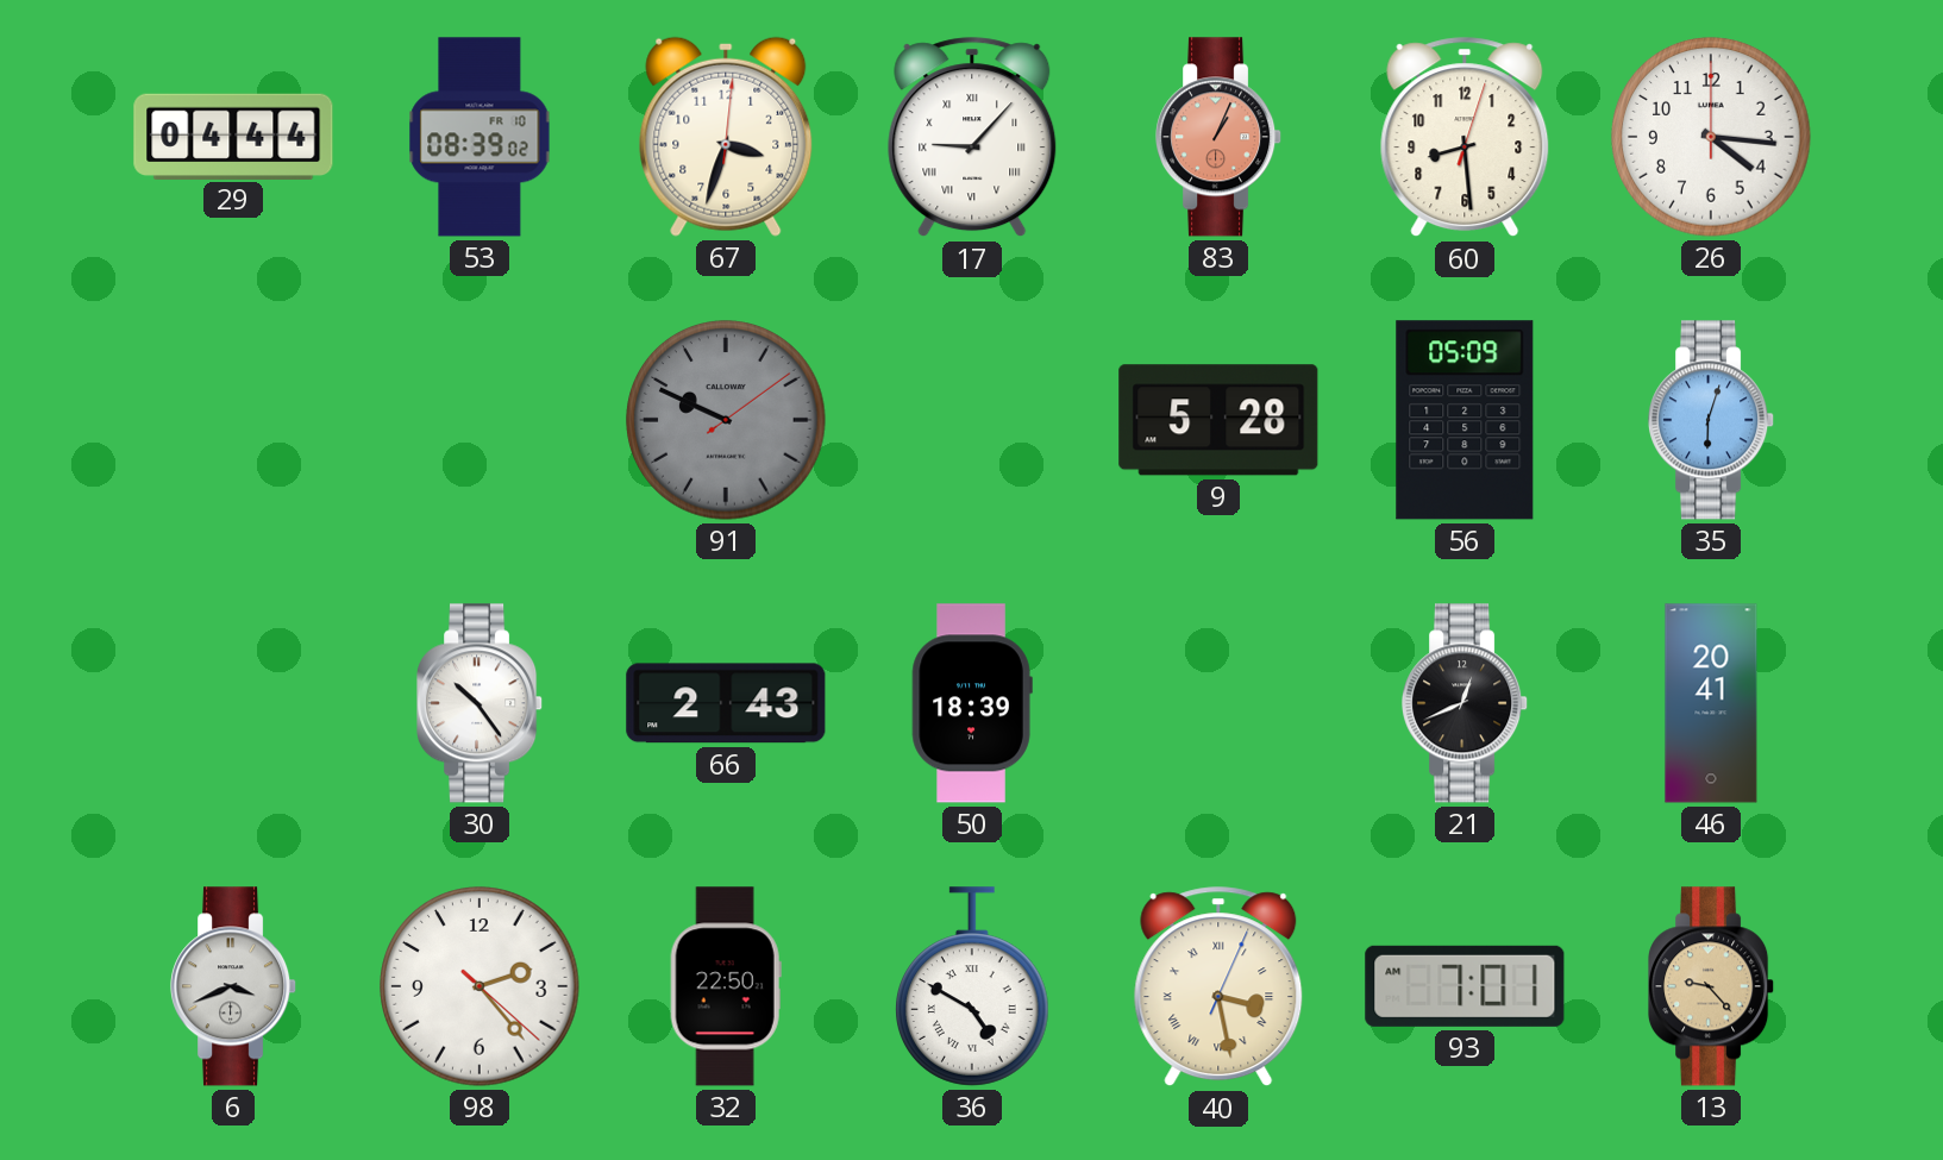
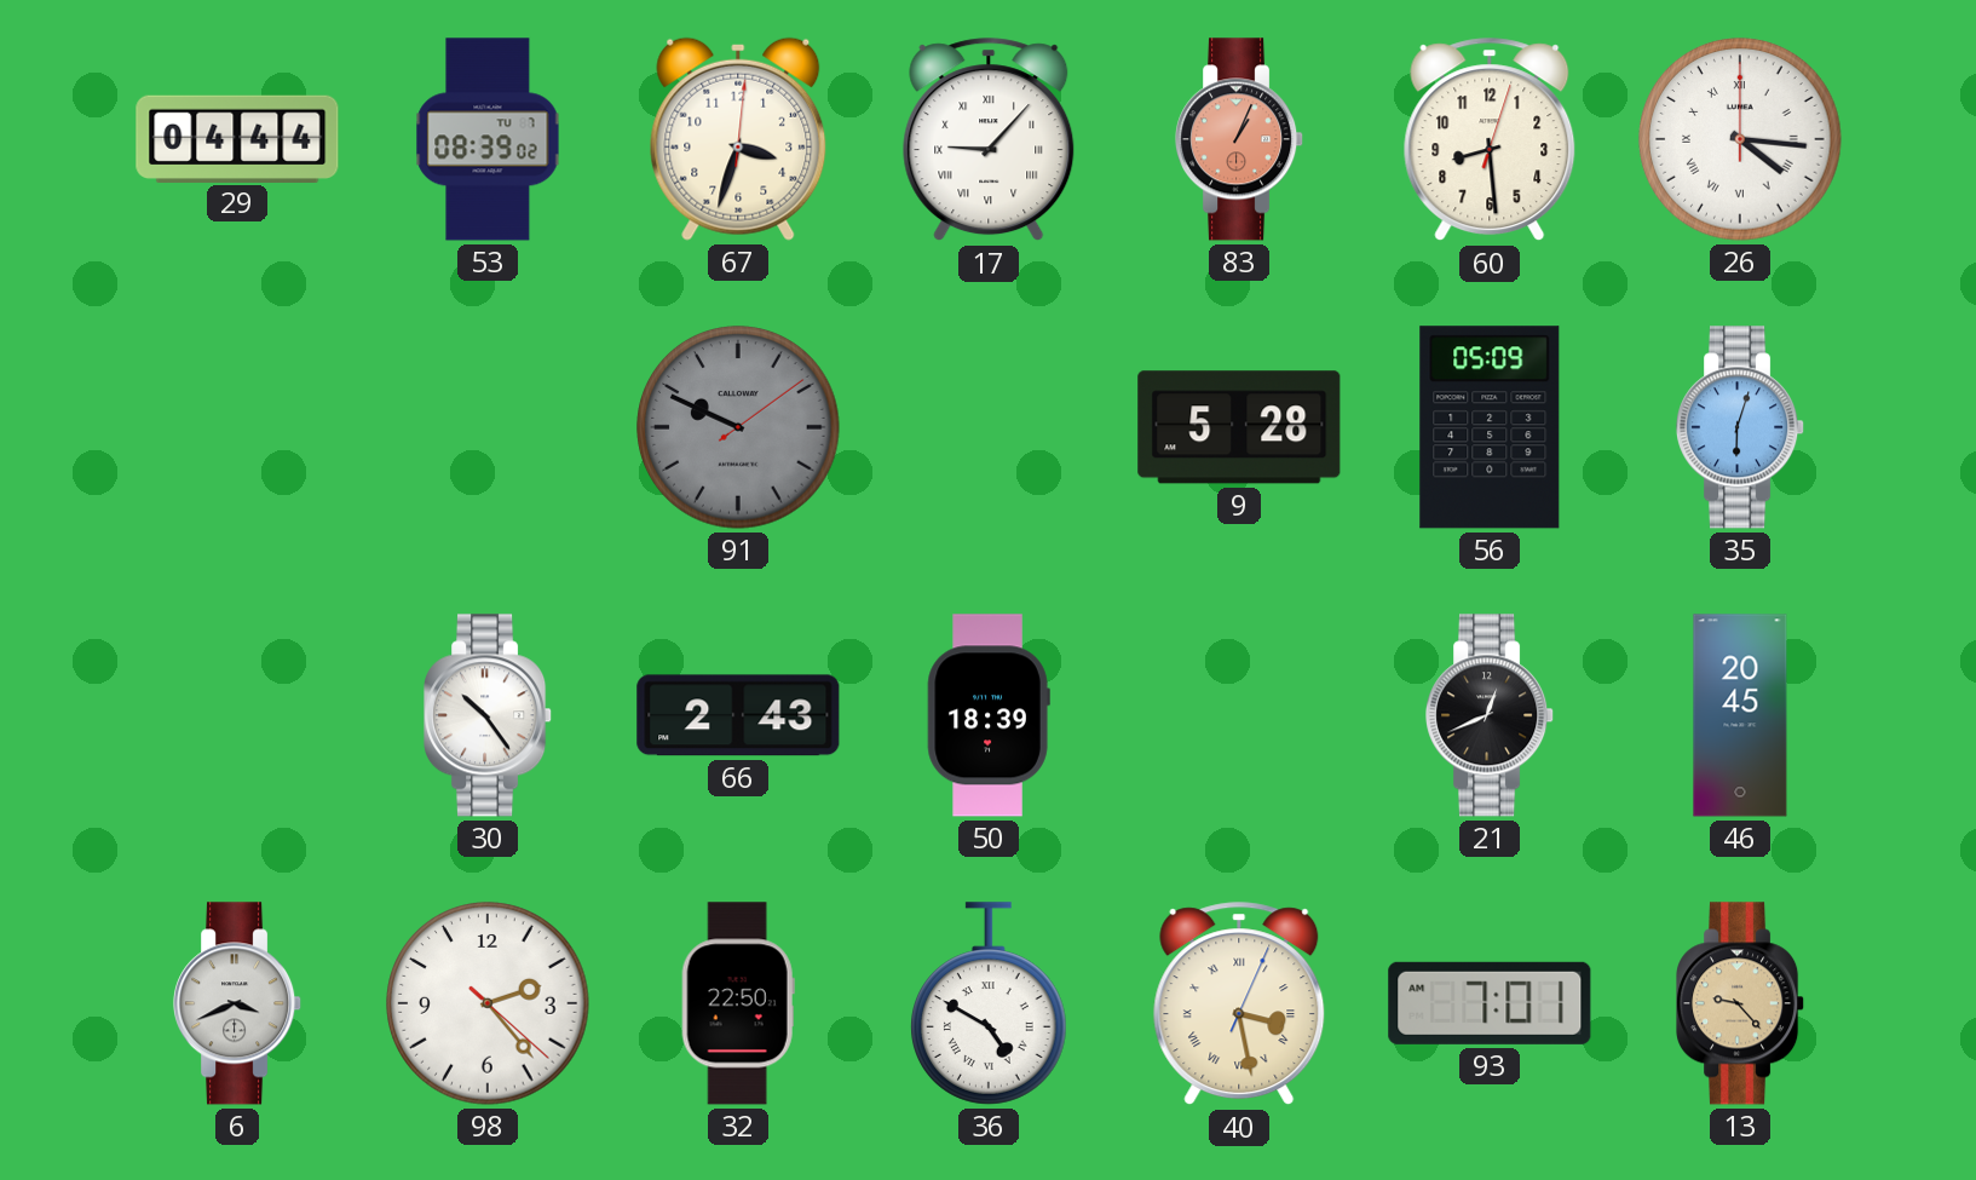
53 date: FR 10 -> TU 7
26 numerals: Arabic -> Roman
46: 20:41 -> 20:45
